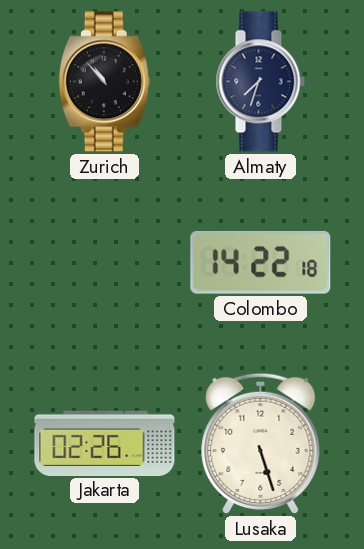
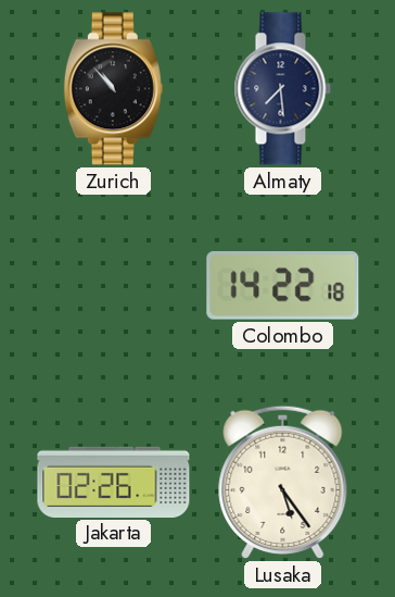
Almaty: 7:33 -> 7:29
Lusaka: 5:27 -> 5:24
